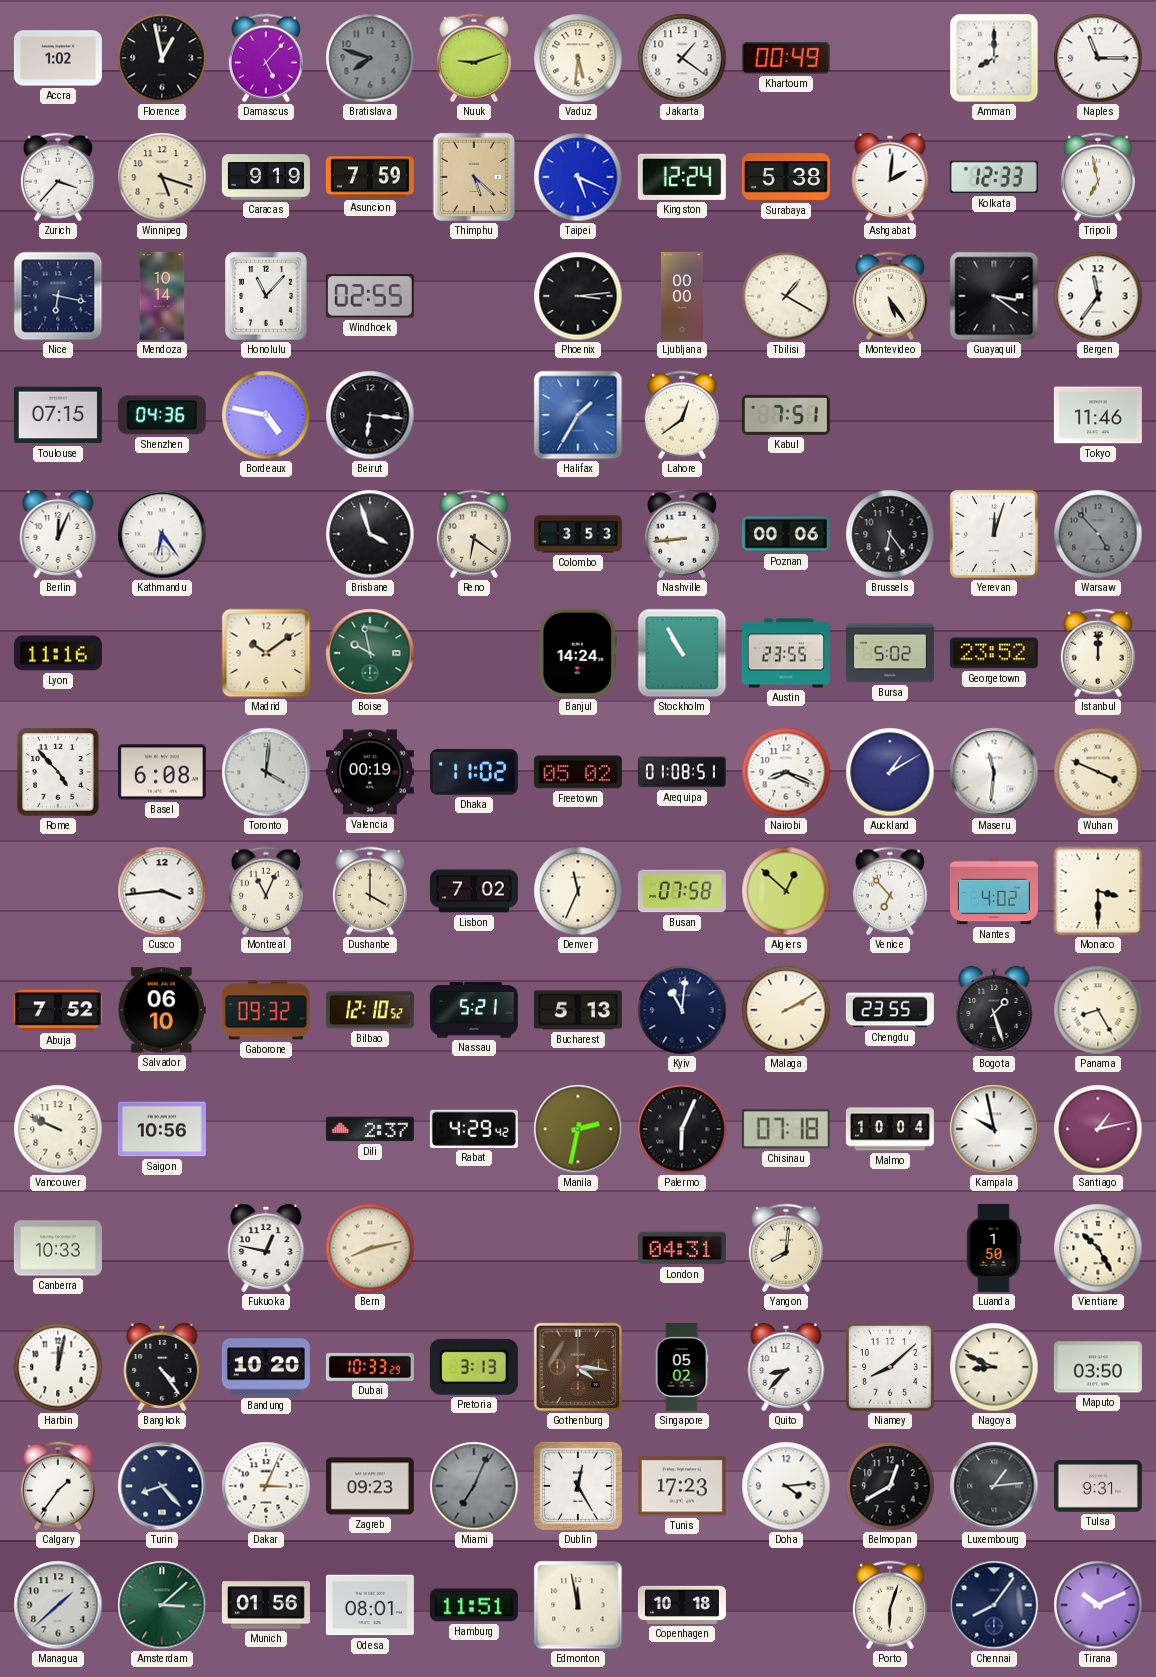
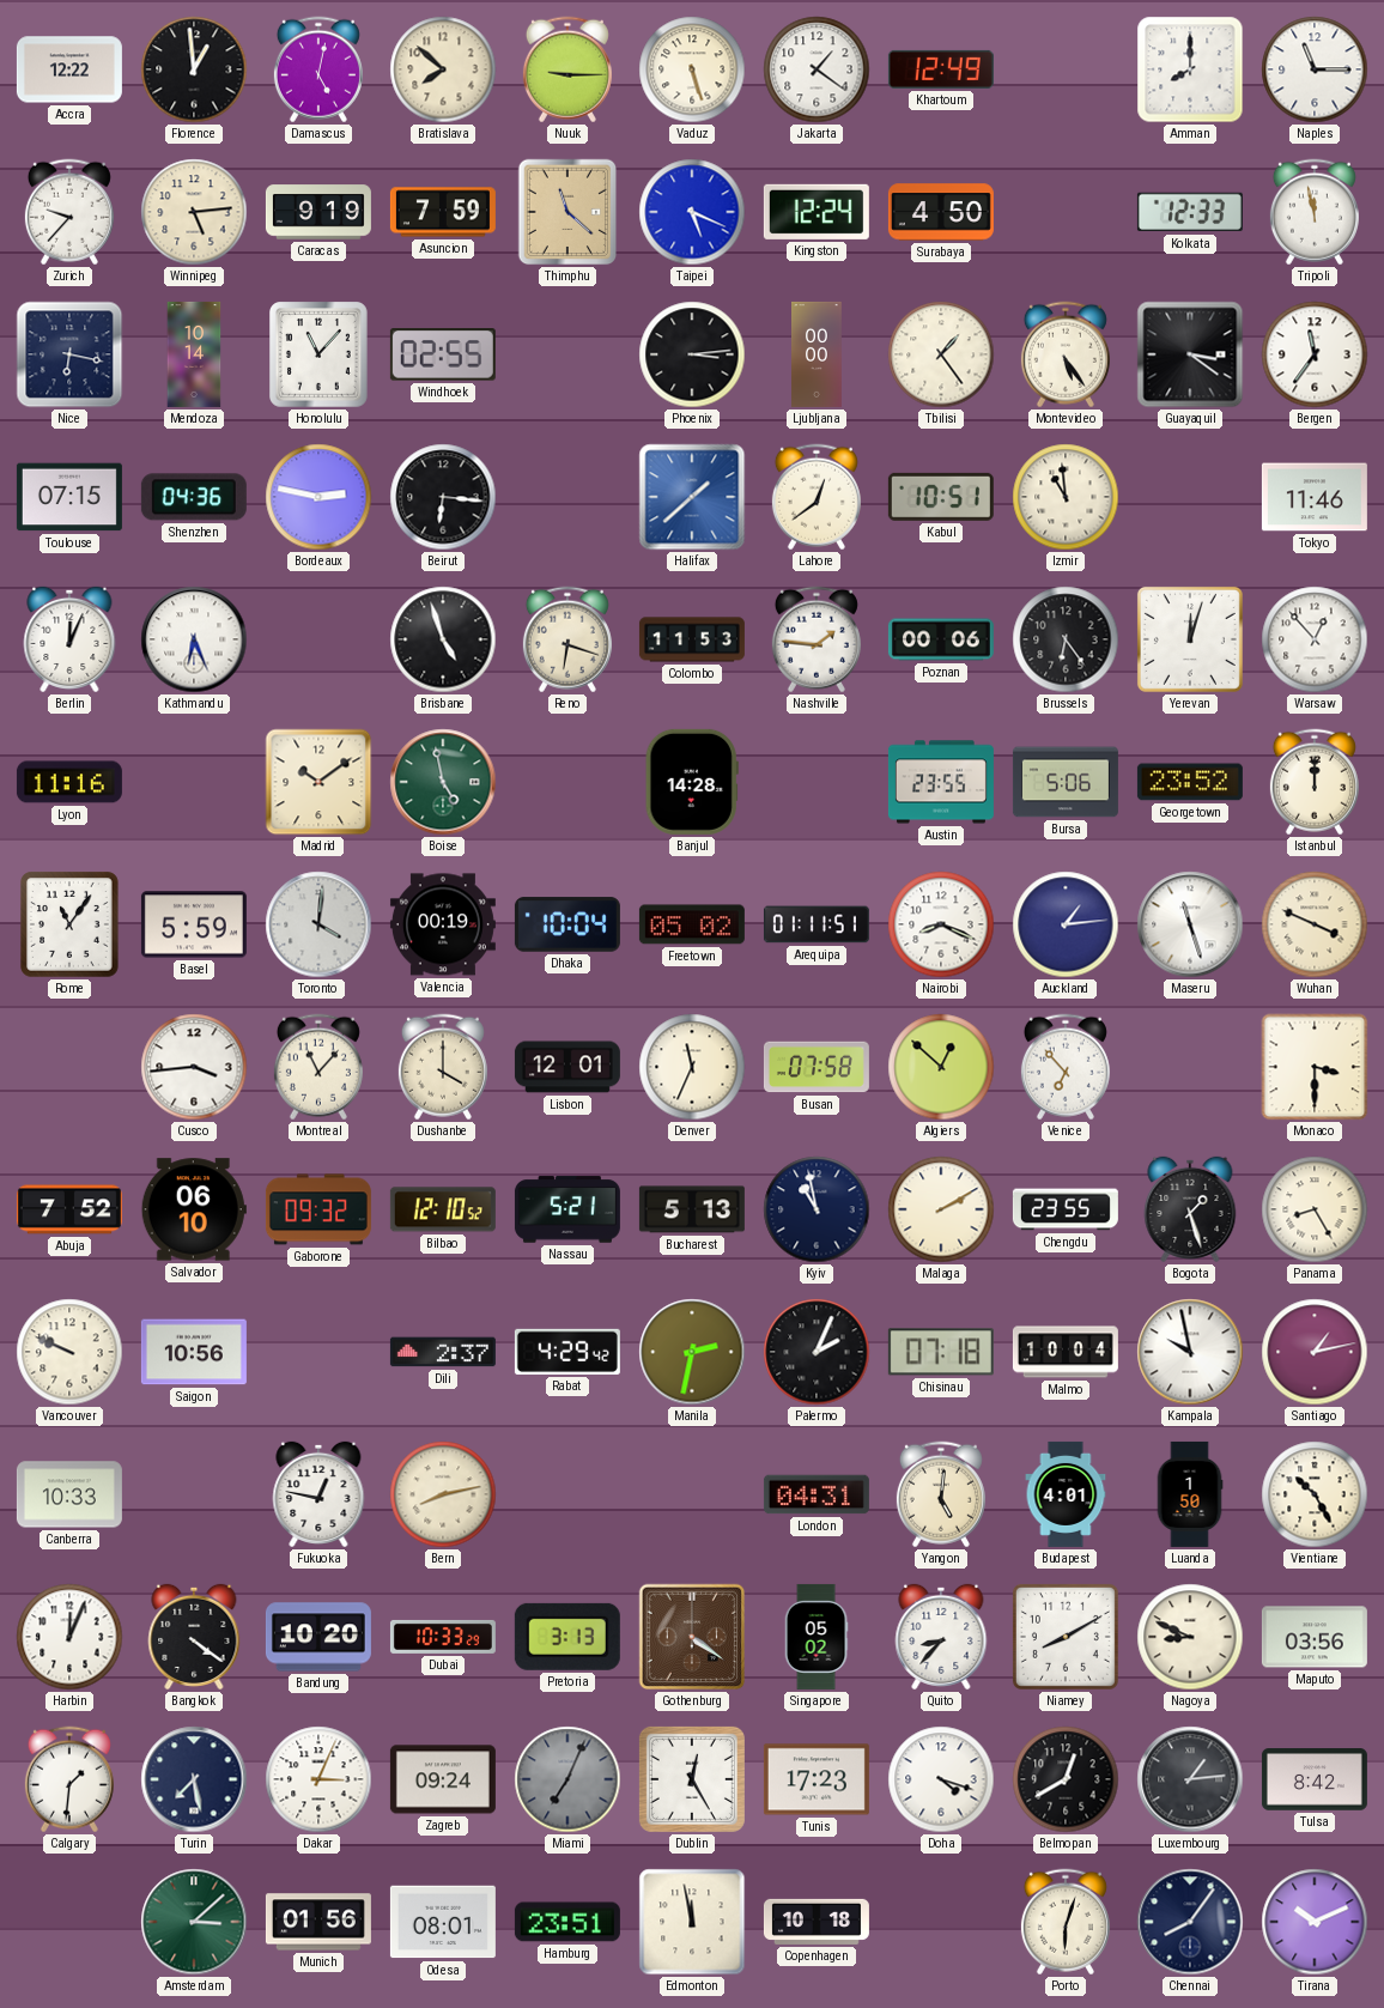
Accra: 1:02 -> 12:22
Florence: 12:58 -> 12:59
Damascus: 5:07 -> 5:02
Bratislava: 7:48 -> 7:52
Bratislava dial: grey -> cream
Nuuk: 9:12 -> 9:15
Vaduz: 5:31 -> 5:27
Khartoum: 00:49 -> 12:49
Zurich: 3:37 -> 9:37
Winnipeg: 5:18 -> 5:14
Thimphu: 5:22 -> 11:22
Surabaya: 5:38 -> 4:50
Ashgabat: 2:01 -> none
Tripoli: 6:58 -> 11:58
Tbilisi: 1:20 -> 1:24
Bordeaux: 4:47 -> 2:47
Halifax: 1:35 -> 1:38
Kabul: 7:51 -> 10:51
Izmir: none -> 10:59
Kathmandu: 6:24 -> 6:26
Brisbane: 3:57 -> 4:57
Reno: 6:21 -> 6:18
Colombo: 3:53 -> 11:53
Nashville: 8:44 -> 1:46
Warsaw: 4:53 -> 12:53
Warsaw dial: grey -> white
Boise: 9:58 -> 4:58
Banjul: 14:24 -> 14:28
Stockholm: 10:55 -> none
Bursa: 5:02 -> 5:06
Rome: 4:53 -> 11:06
Basel: 6:08 -> 5:59
Dhaka: 11:02 -> 10:04
Arequipa: 01:08 -> 01:11
Auckland: 1:10 -> 1:14
Maseru: 11:31 -> 11:27
Montreal: 11:04 -> 11:07
Lisbon: 7:02 -> 12:01
Nantes: 4:02 -> none
Kyiv: 11:01 -> 10:58
Palermo: 6:04 -> 2:04
Yangon: 8:01 -> 5:01
Budapest: none -> 4:01
Harbin: 12:02 -> 12:04
Bangkok: 4:24 -> 4:21
Gothenburg: 4:16 -> 4:21
Niamey: 8:08 -> 8:10
Maputo: 03:50 -> 03:56
Calgary: 1:36 -> 1:31
Turin: 8:23 -> 7:28
Zagreb: 09:23 -> 09:24
Doha: 4:14 -> 4:18
Tulsa: 9:31 -> 8:42
Managua: 1:38 -> none
Hamburg: 11:51 -> 23:51
